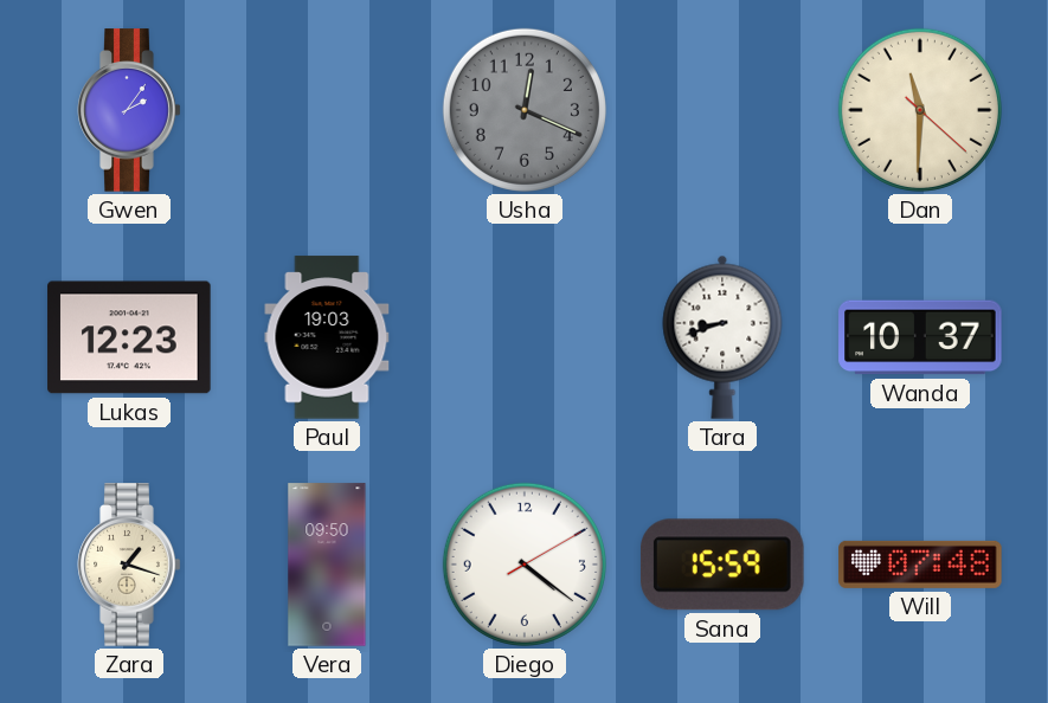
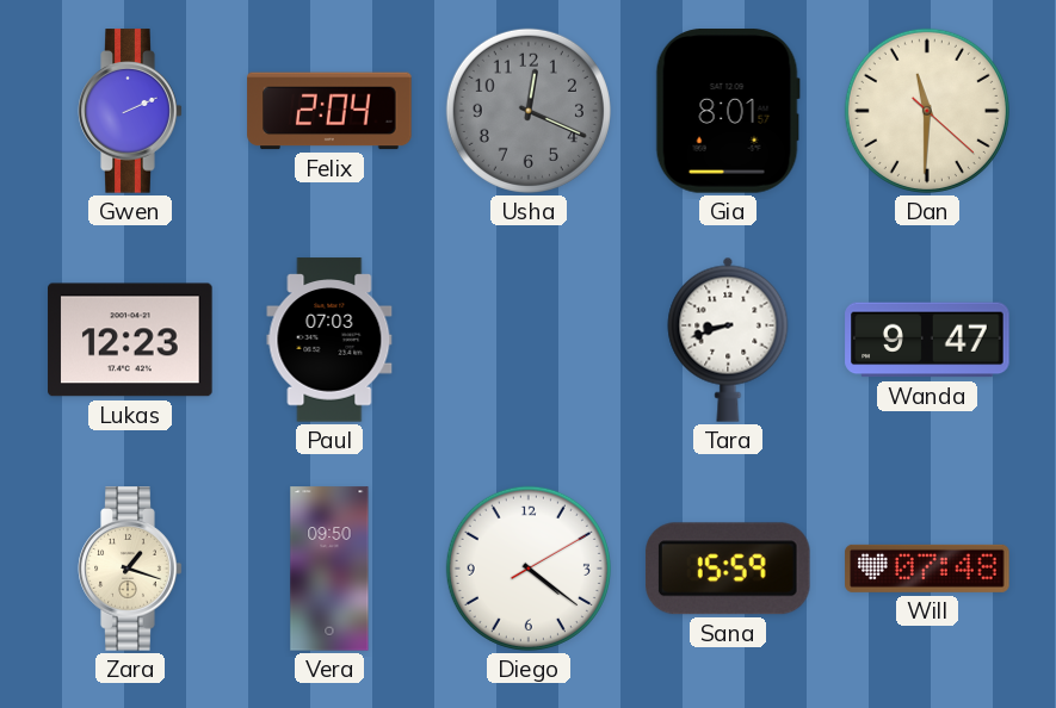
Gwen: 2:06 -> 2:11
Felix: none -> 2:04
Gia: none -> 8:01
Paul: 19:03 -> 07:03
Wanda: 10:37 -> 9:47
